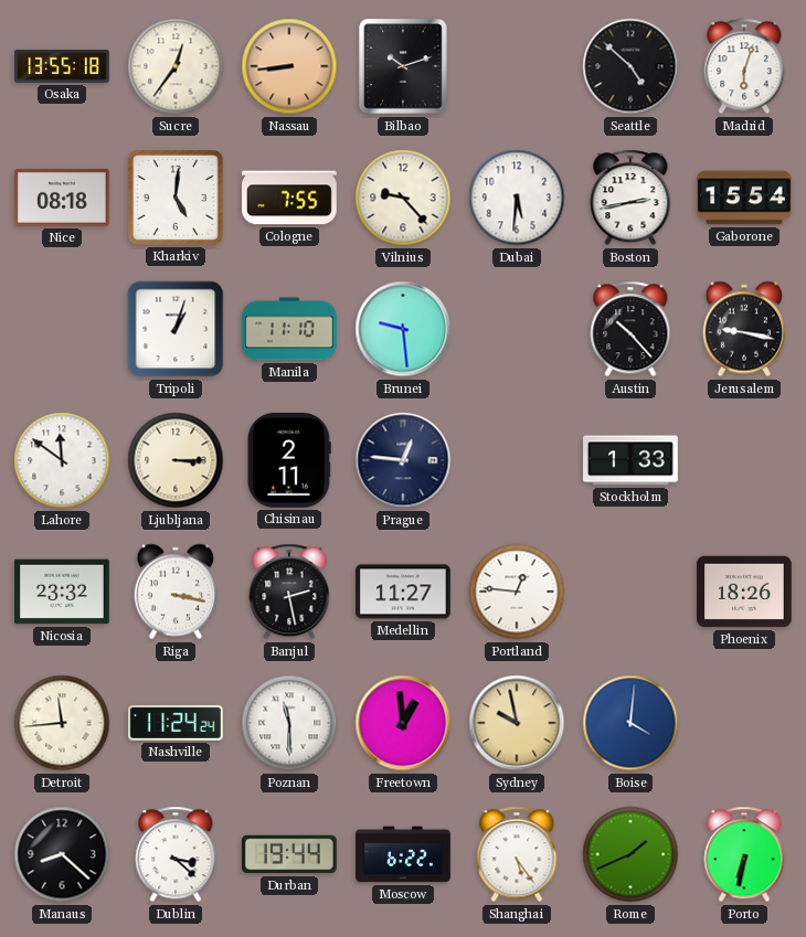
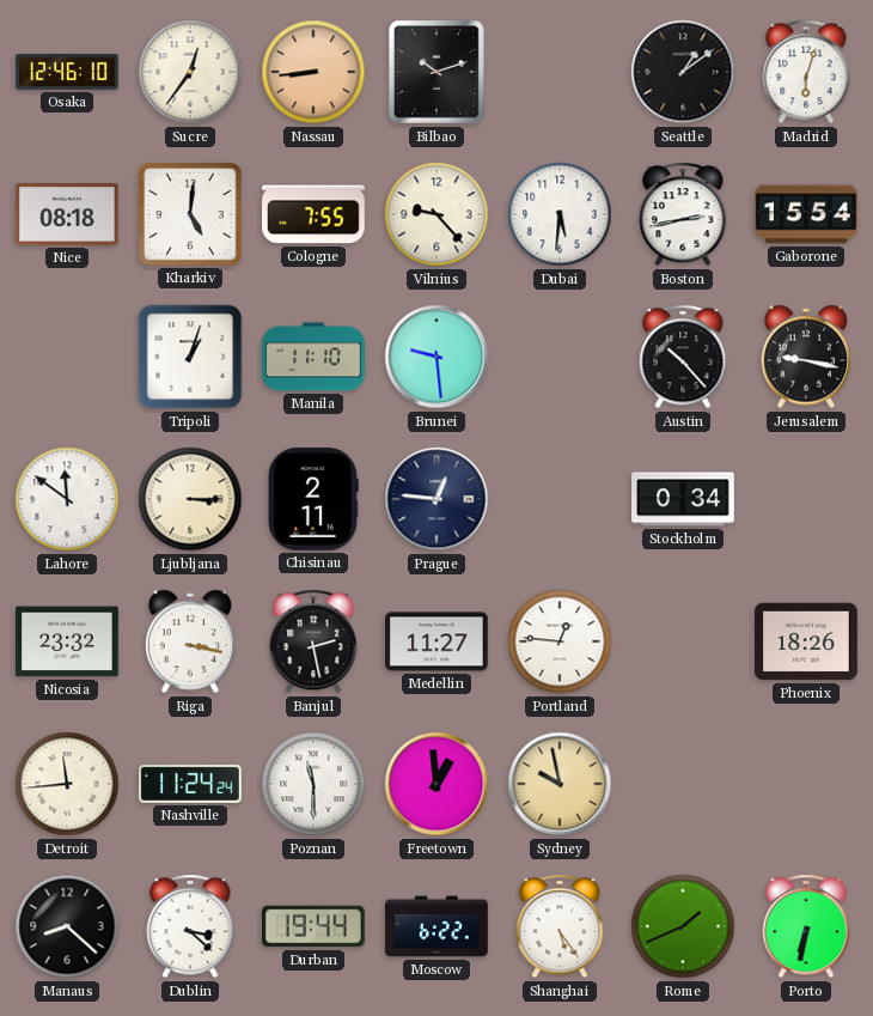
Osaka: 13:55 -> 12:46
Seattle: 4:52 -> 1:09
Stockholm: 1:33 -> 0:34
Boise: 4:01 -> none
